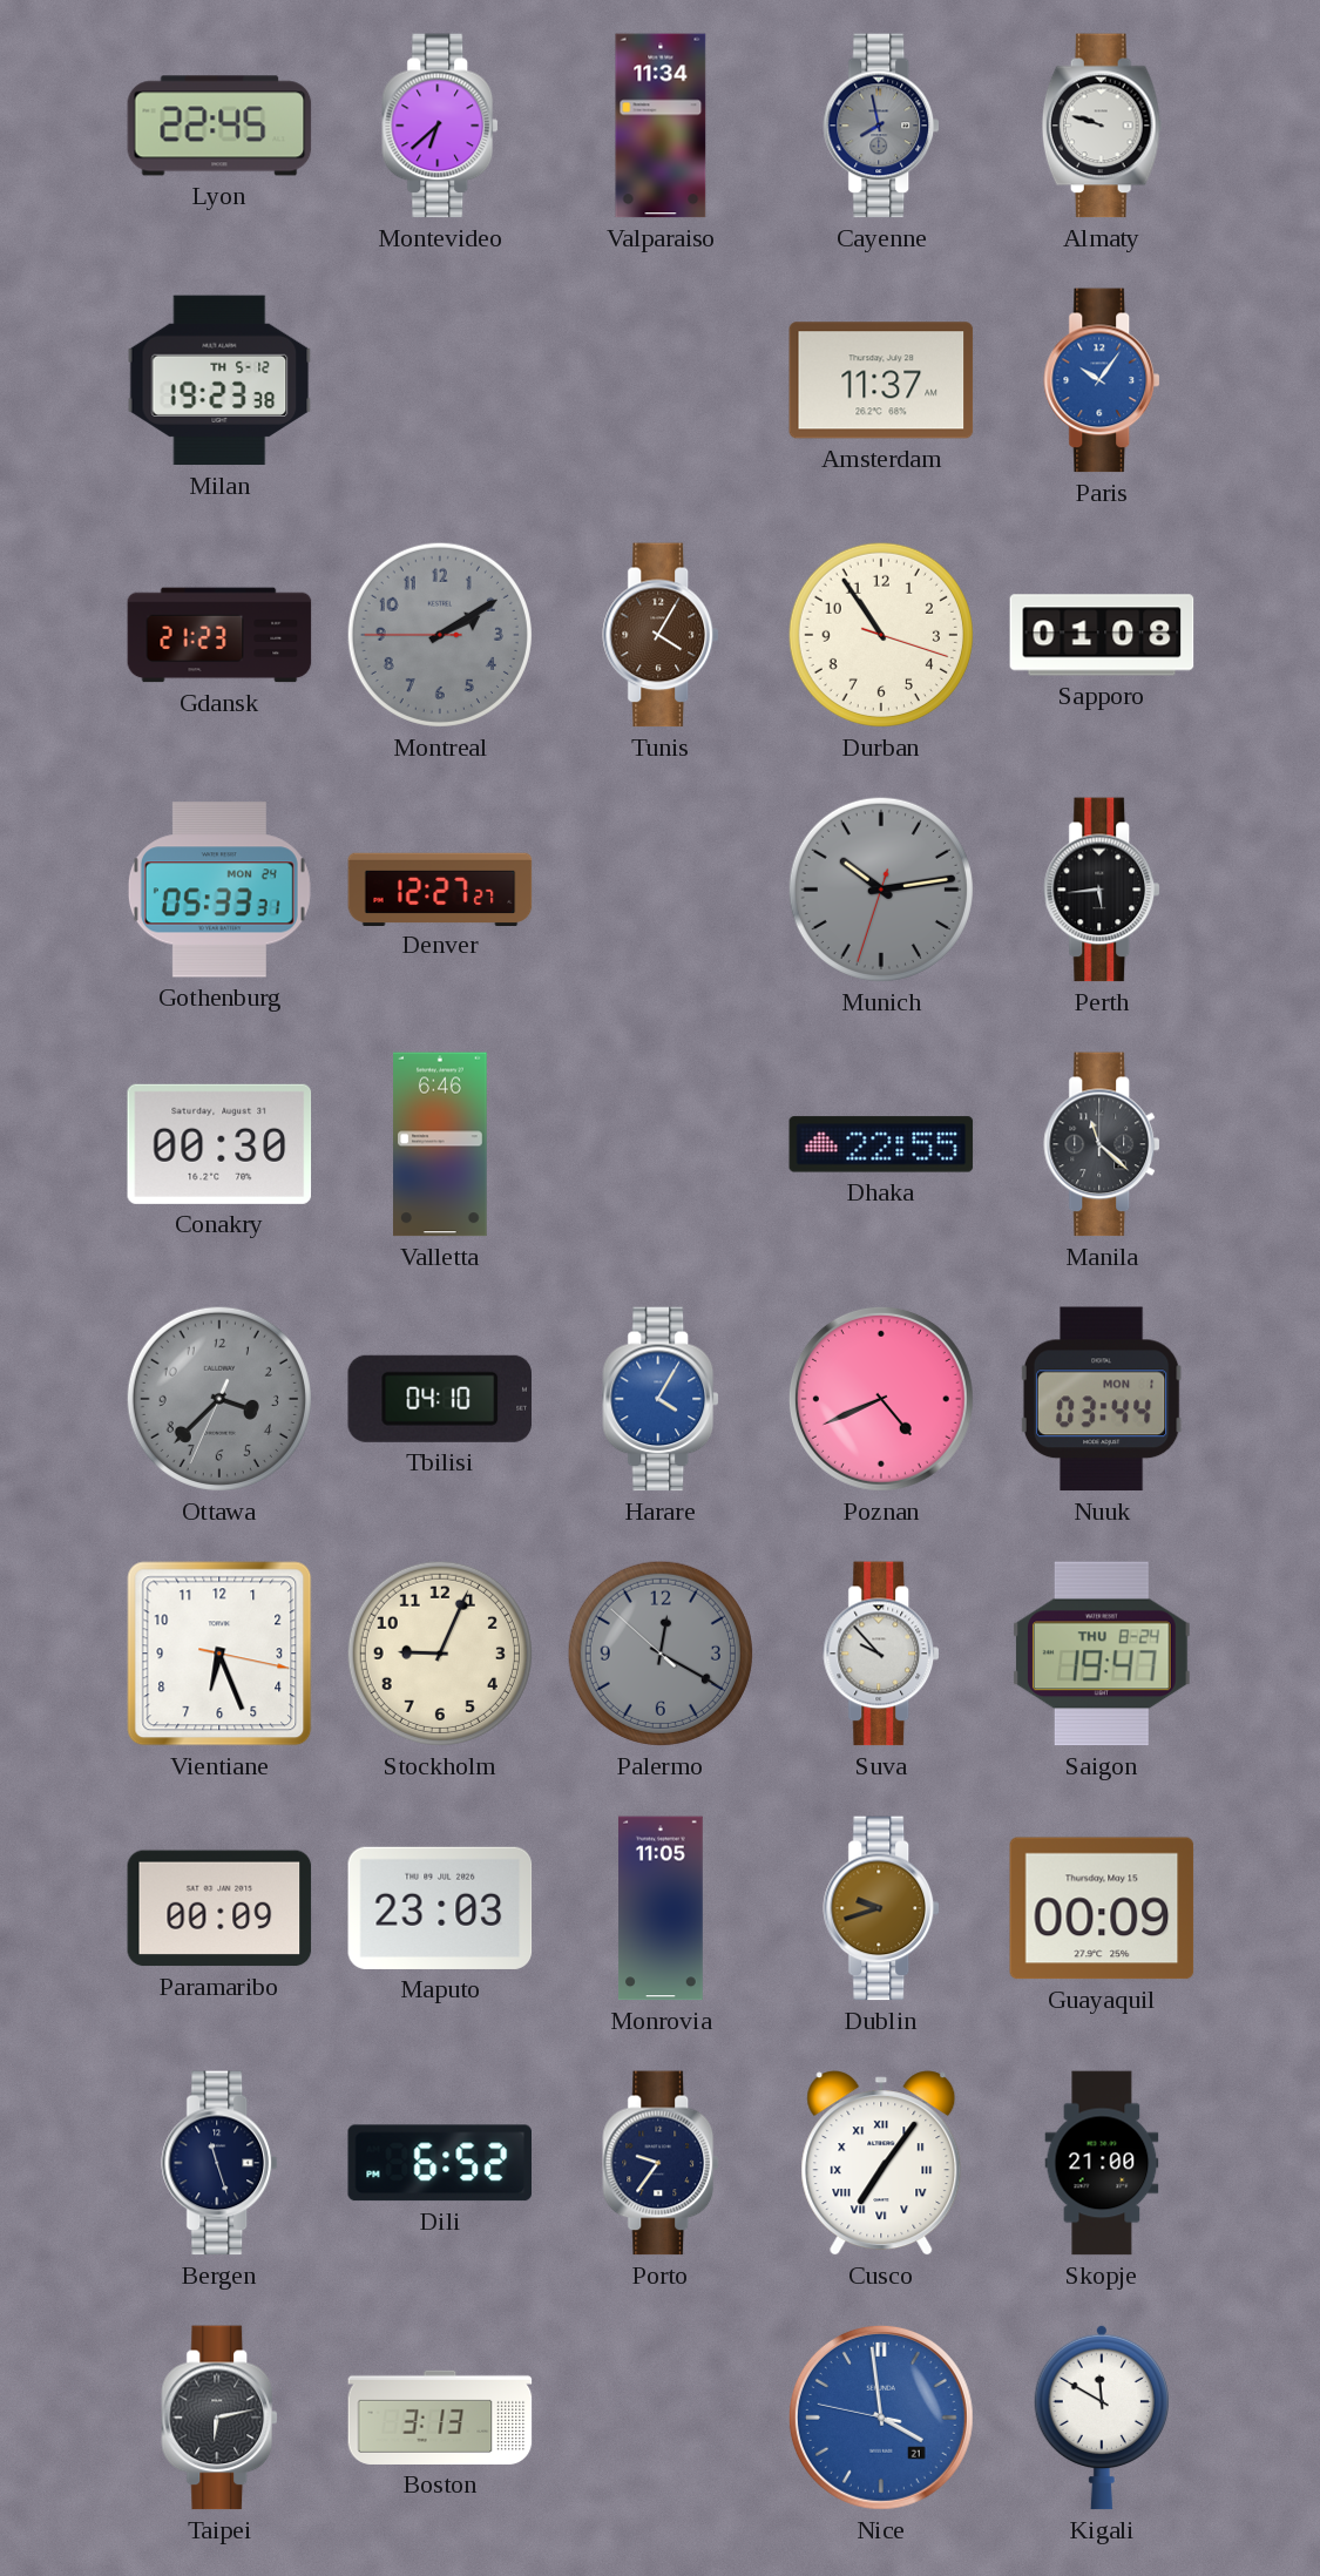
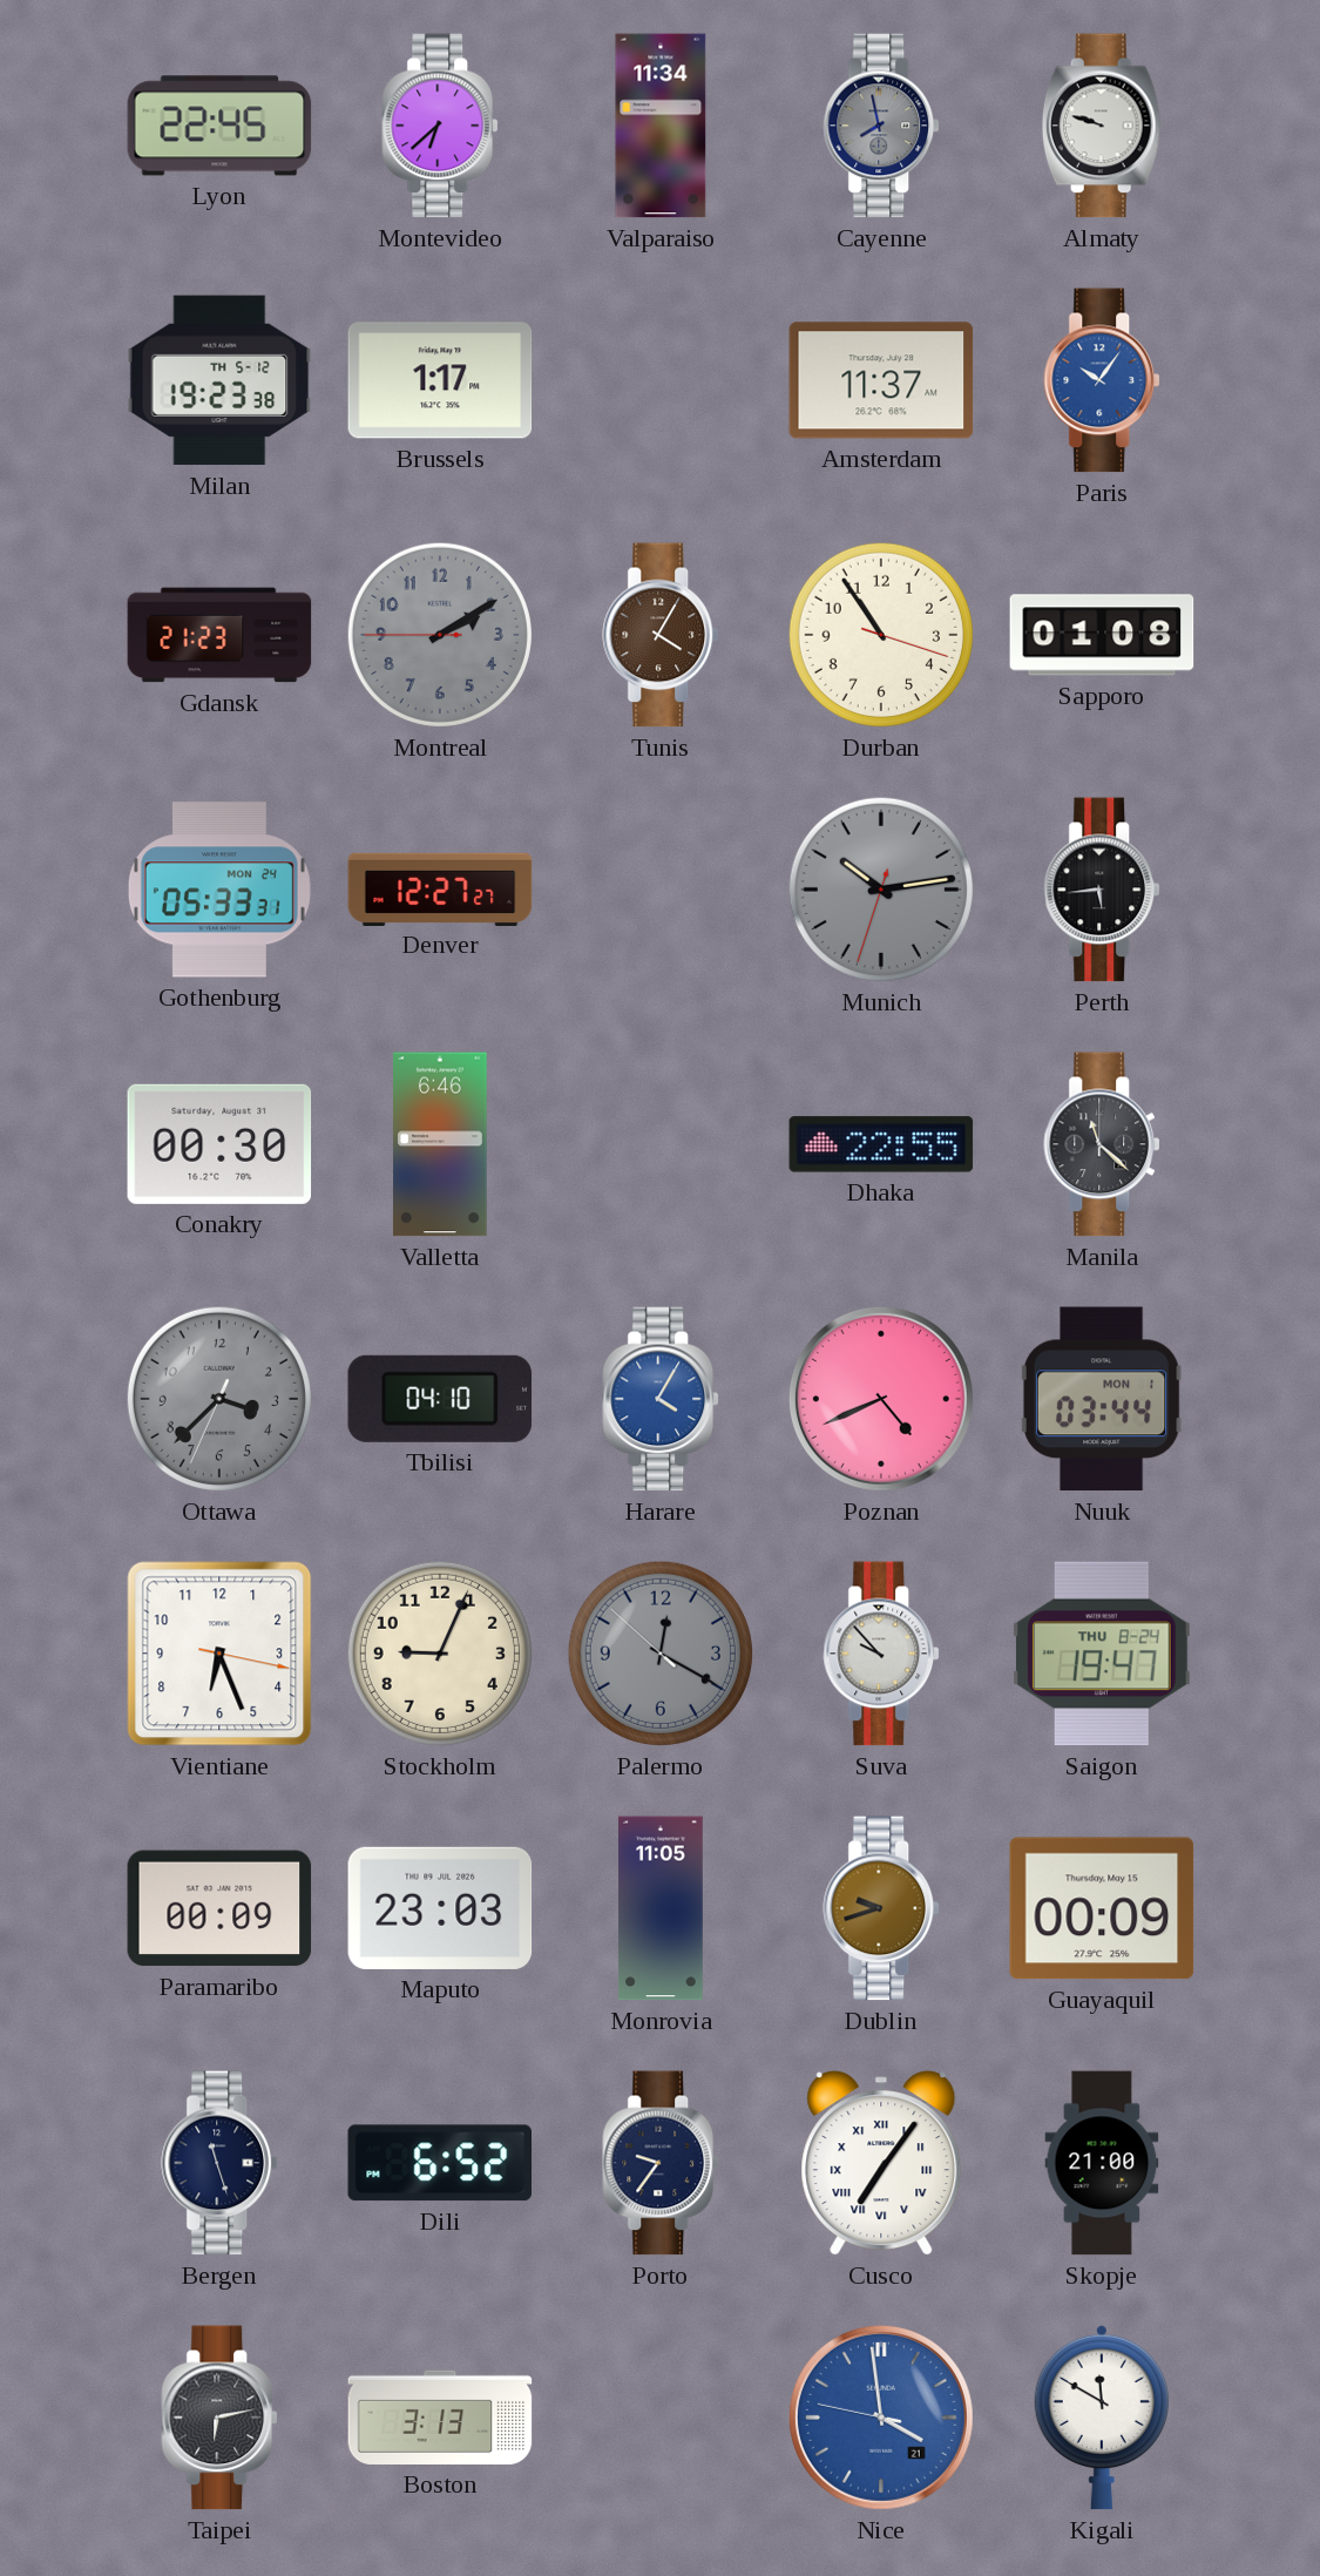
Brussels: none -> 1:17
